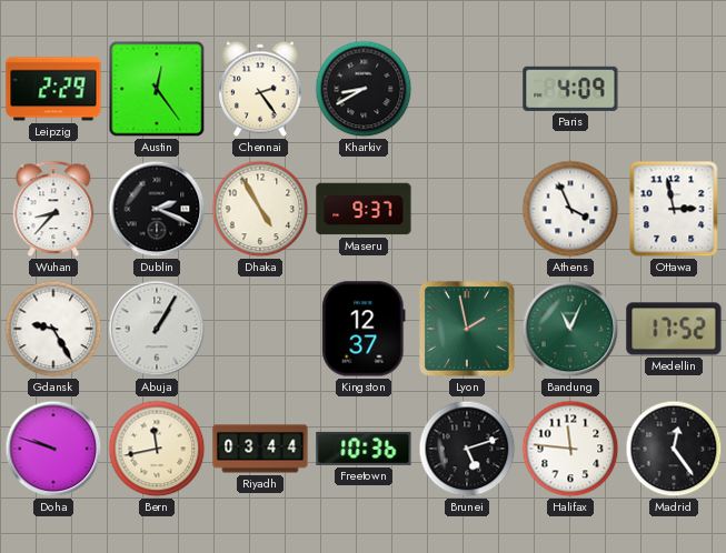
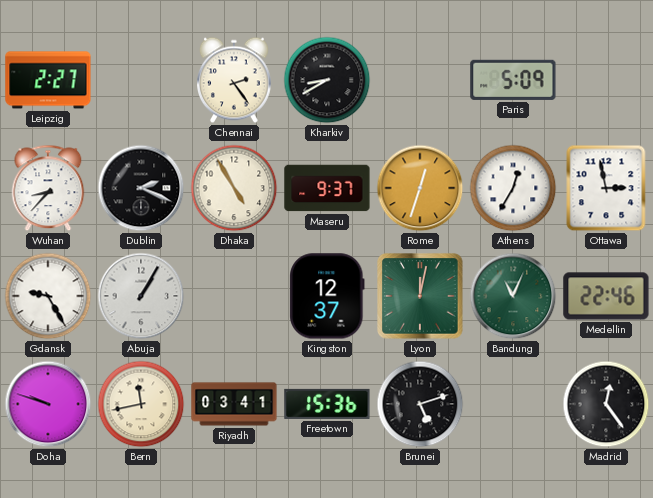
Leipzig: 2:29 -> 2:27
Austin: 12:24 -> none
Paris: 4:09 -> 5:09
Rome: none -> 12:33
Athens: 3:56 -> 12:35
Lyon: 1:58 -> 12:02
Medellin: 17:52 -> 22:46
Riyadh: 03:44 -> 03:41
Freetown: 10:36 -> 15:36
Halifax: 11:46 -> none
